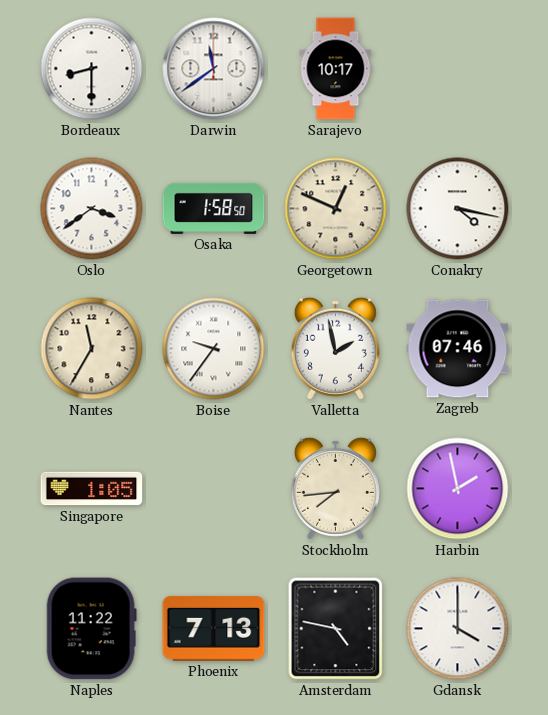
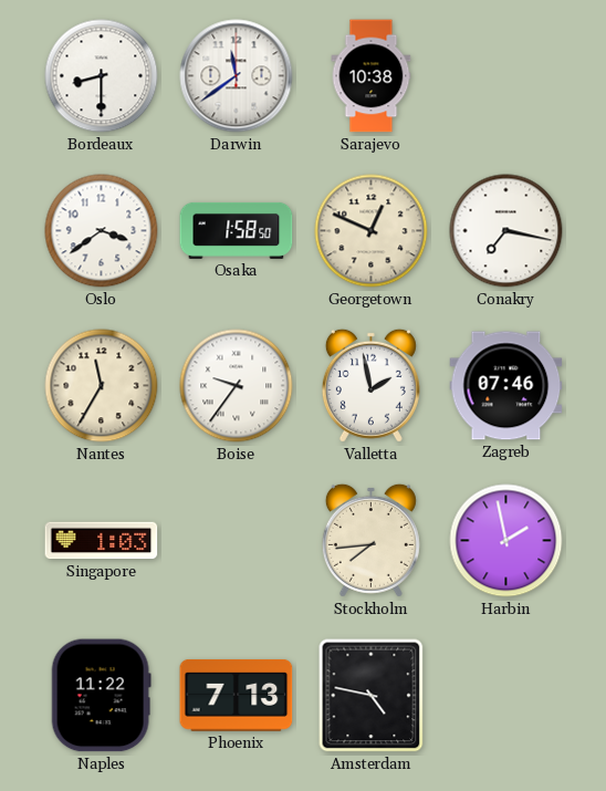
Sarajevo: 10:17 -> 10:38
Conakry: 4:17 -> 7:17
Singapore: 1:05 -> 1:03
Gdansk: 4:00 -> none
